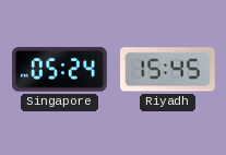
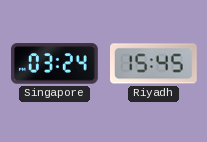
Singapore: 05:24 -> 03:24
